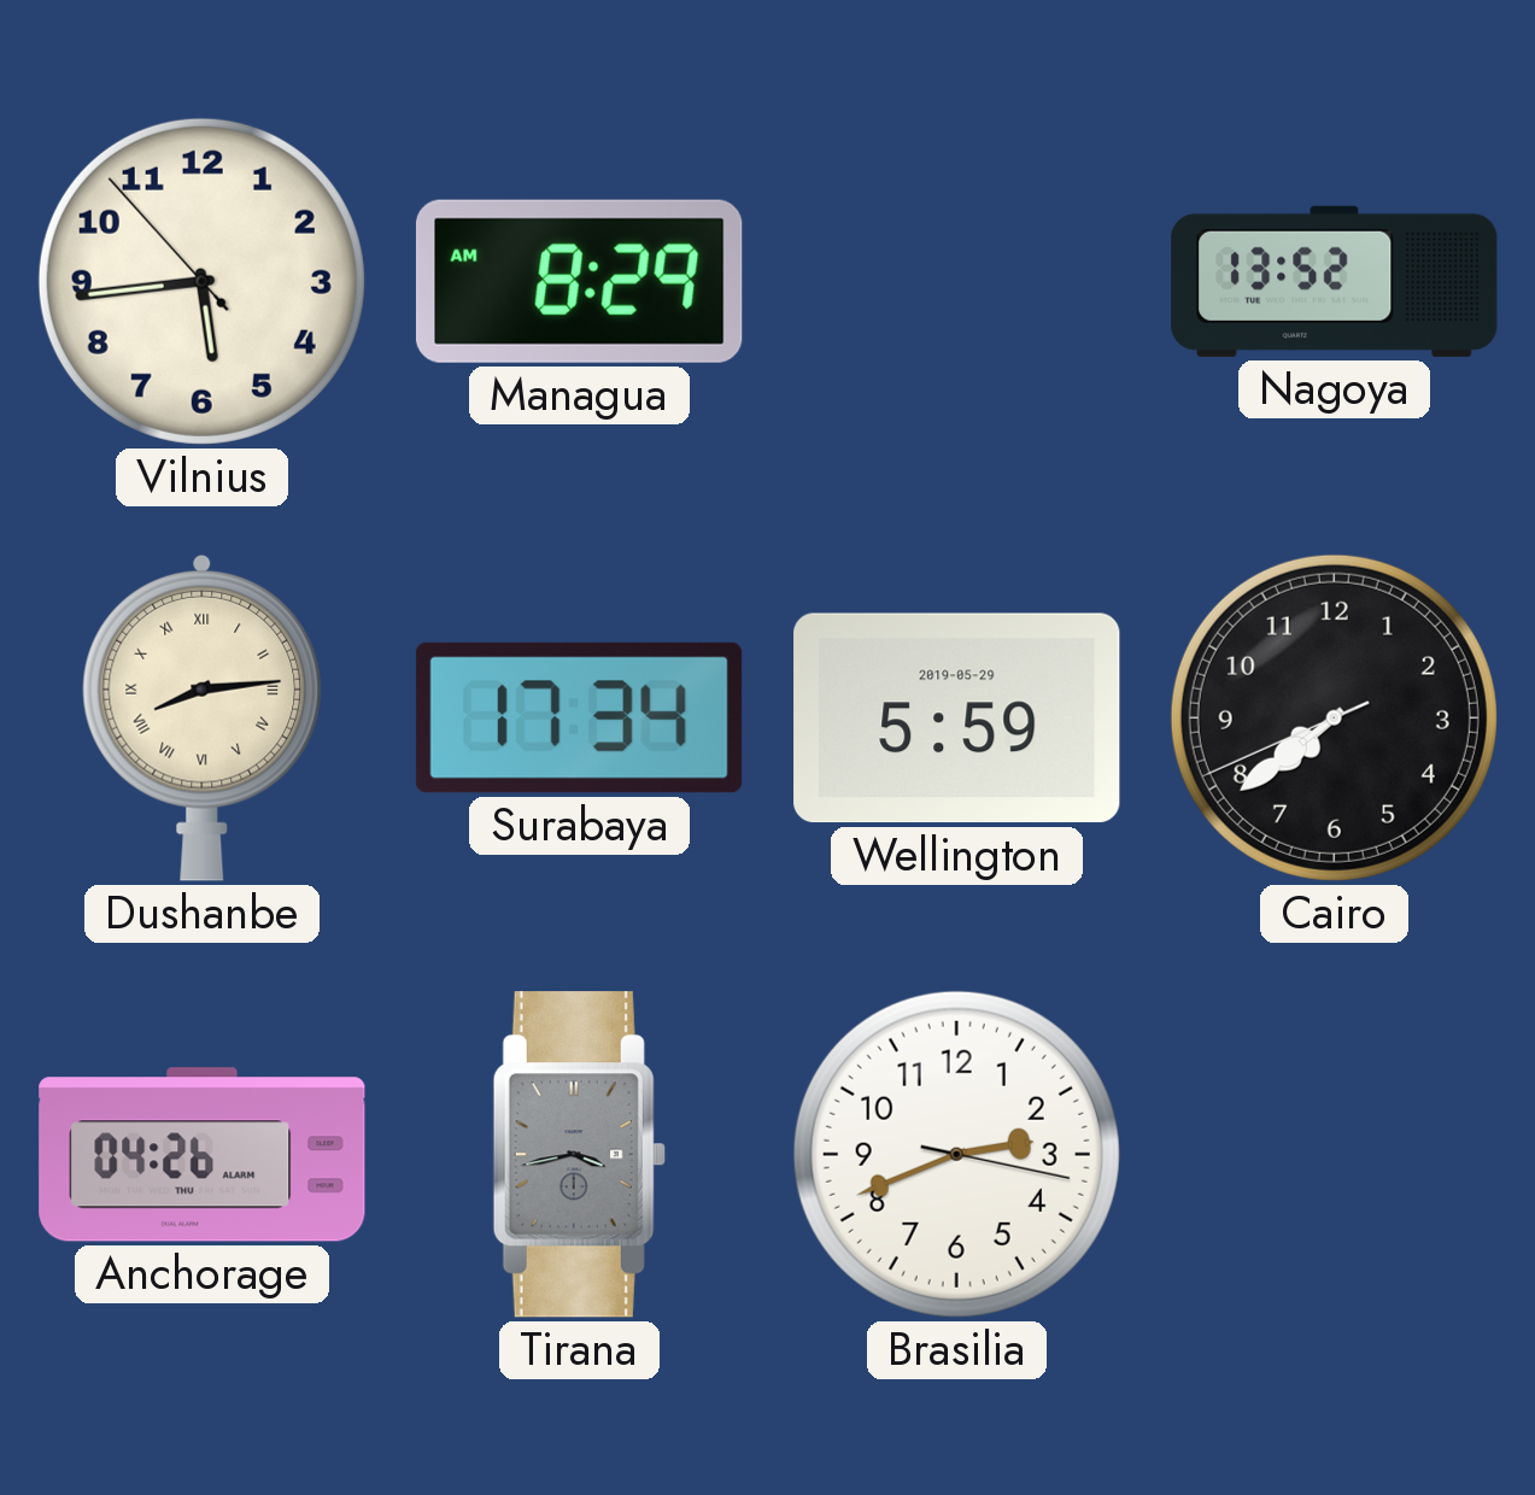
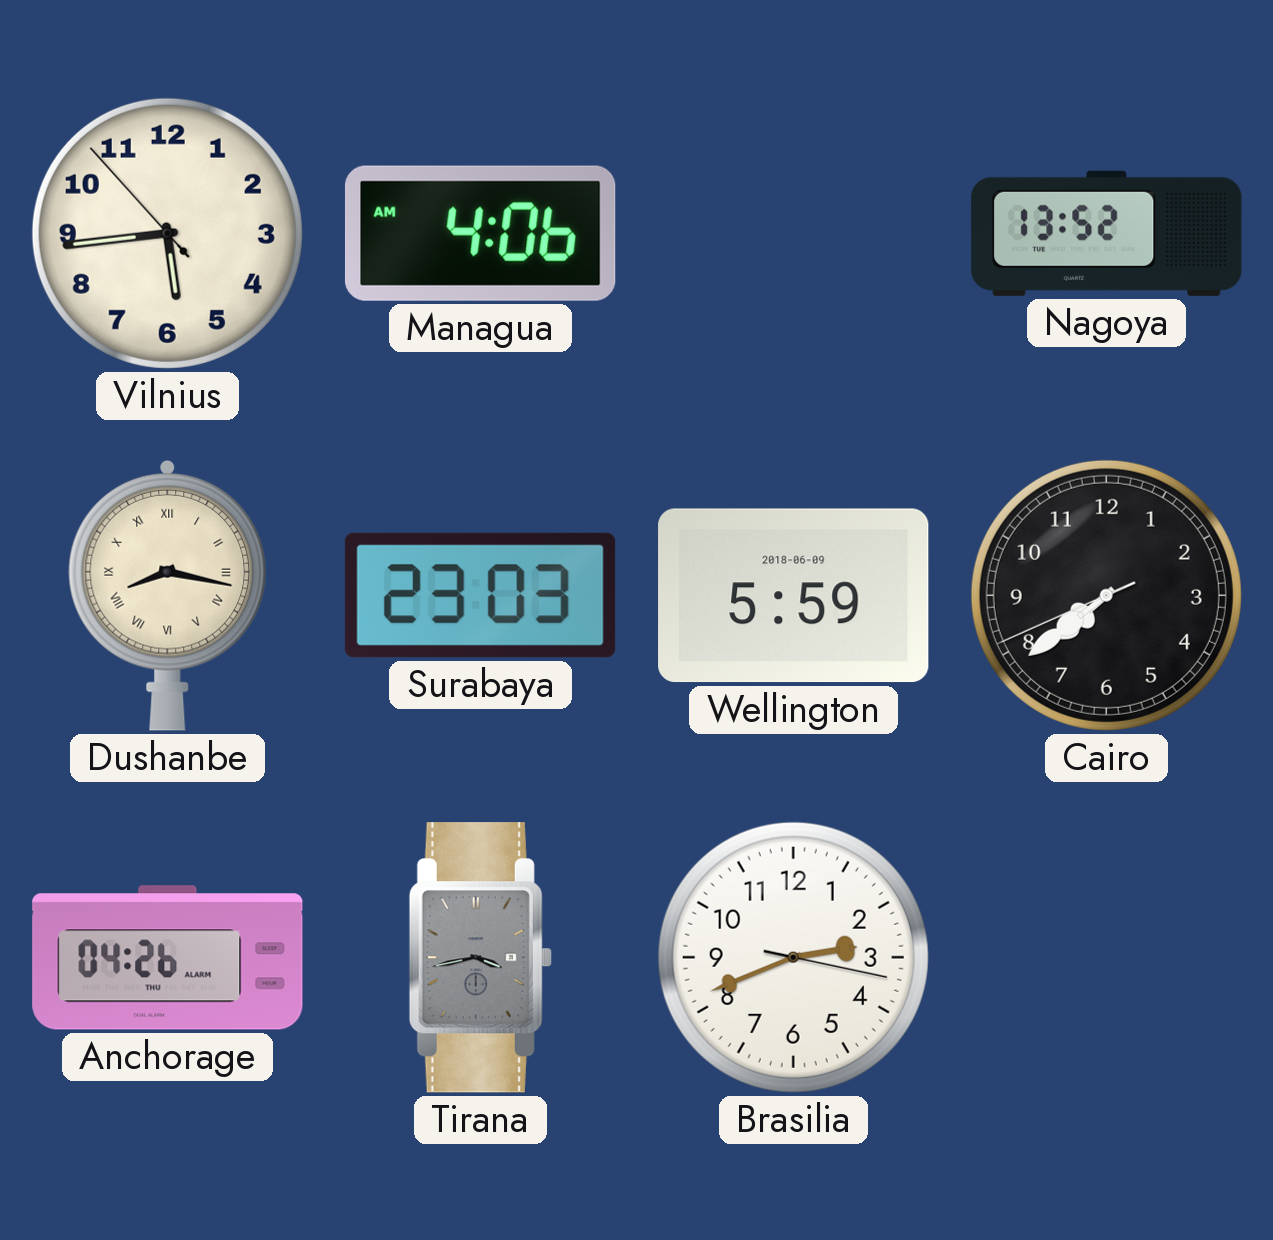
Managua: 8:29 -> 4:06
Dushanbe: 8:14 -> 8:17
Surabaya: 17:34 -> 23:03
Wellington date: 2019-05-29 -> 2018-06-09
